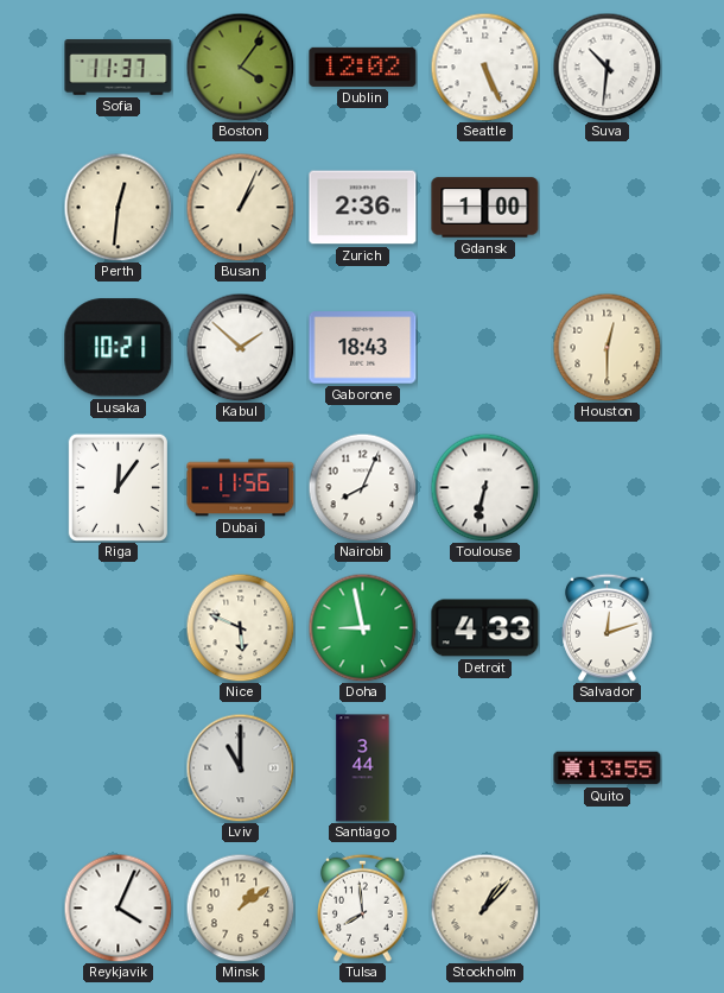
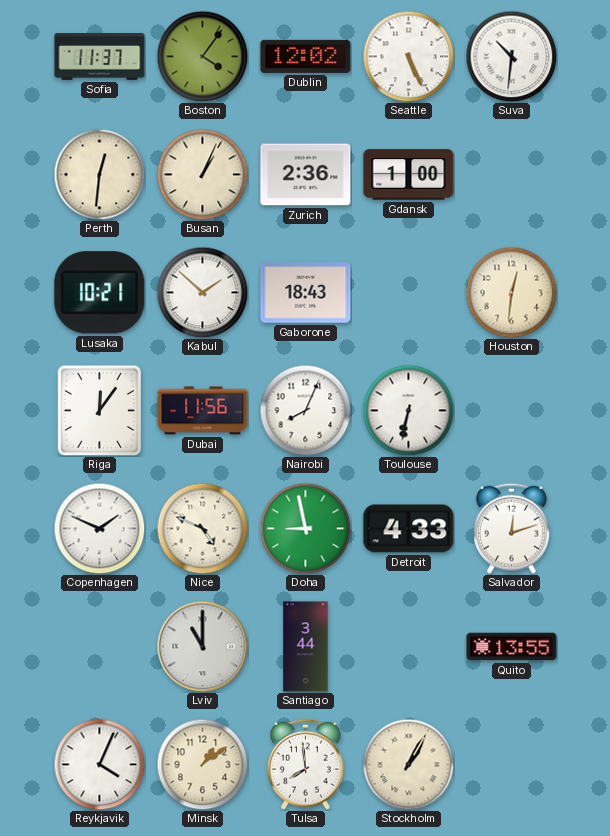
Houston: 12:30 -> 12:31
Copenhagen: none -> 1:49
Nice: 5:49 -> 4:49
Stockholm: 1:07 -> 1:05
